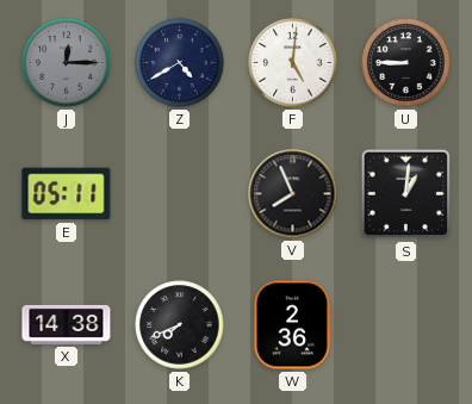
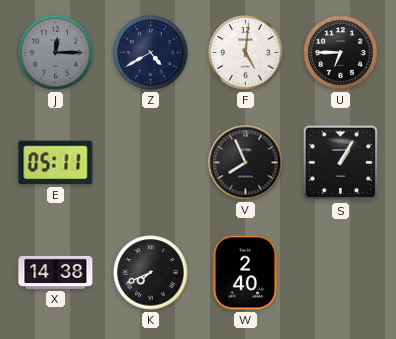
U: 8:45 -> 6:45
S: 1:01 -> 1:05
W: 2:36 -> 2:40
